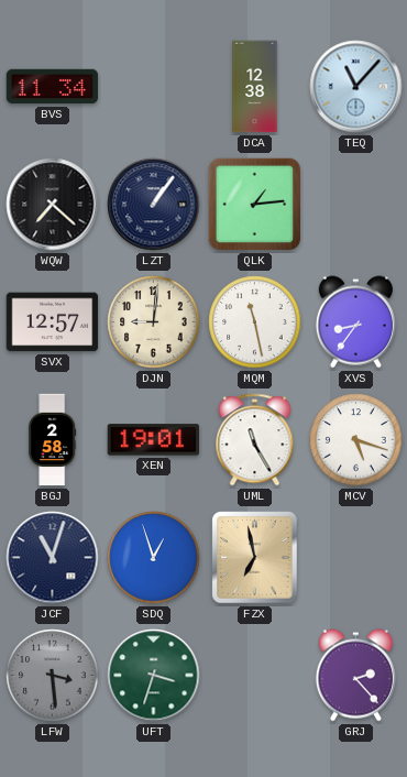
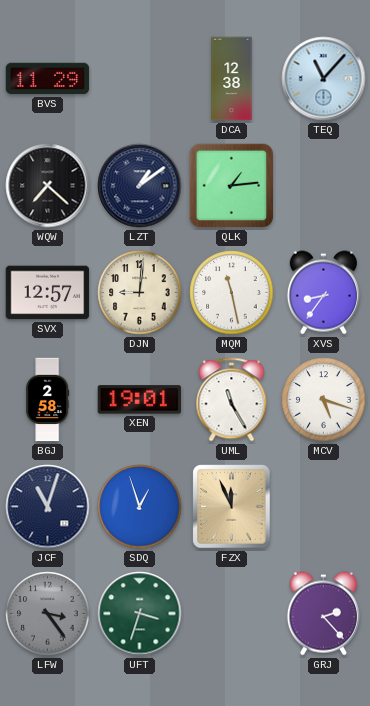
BVS: 11:34 -> 11:29
LZT: 1:06 -> 1:09
FZX: 6:58 -> 11:56
LFW: 3:29 -> 3:24
